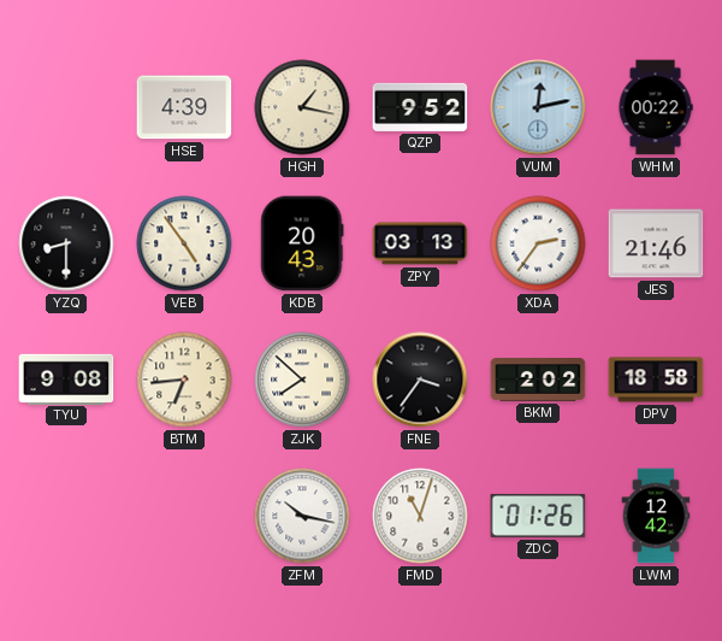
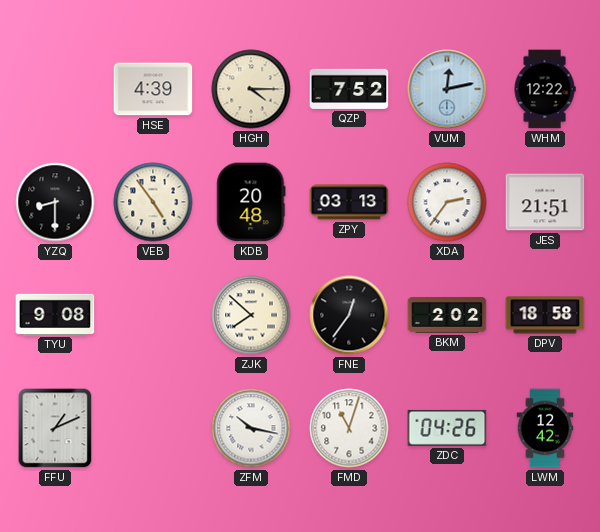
HGH: 1:17 -> 4:15
QZP: 9:52 -> 7:52
WHM: 00:22 -> 12:22
KDB: 20:43 -> 20:48
JES: 21:46 -> 21:51
BTM: 6:44 -> none
FNE: 3:36 -> 12:36
FFU: none -> 1:11
ZDC: 01:26 -> 04:26
